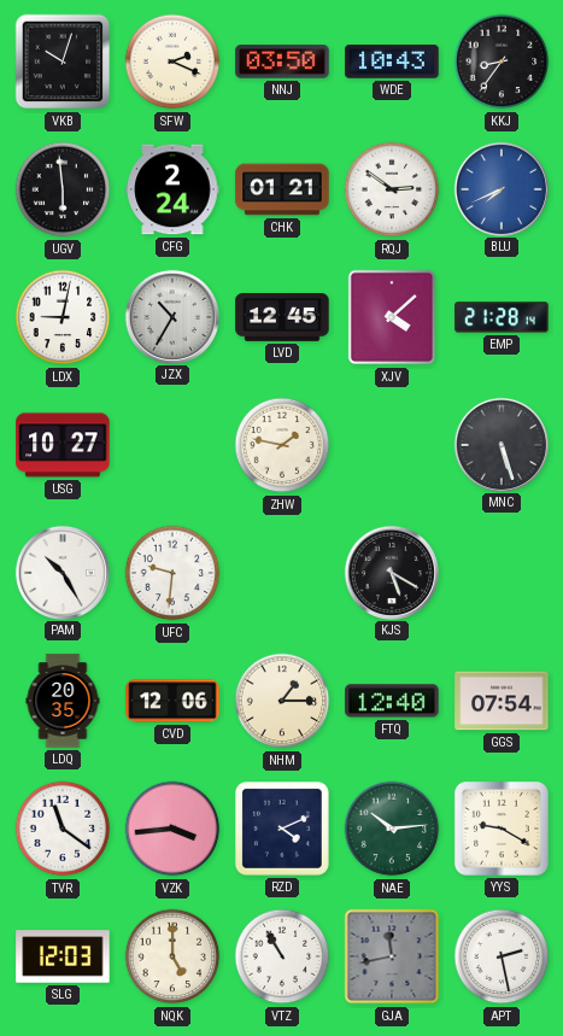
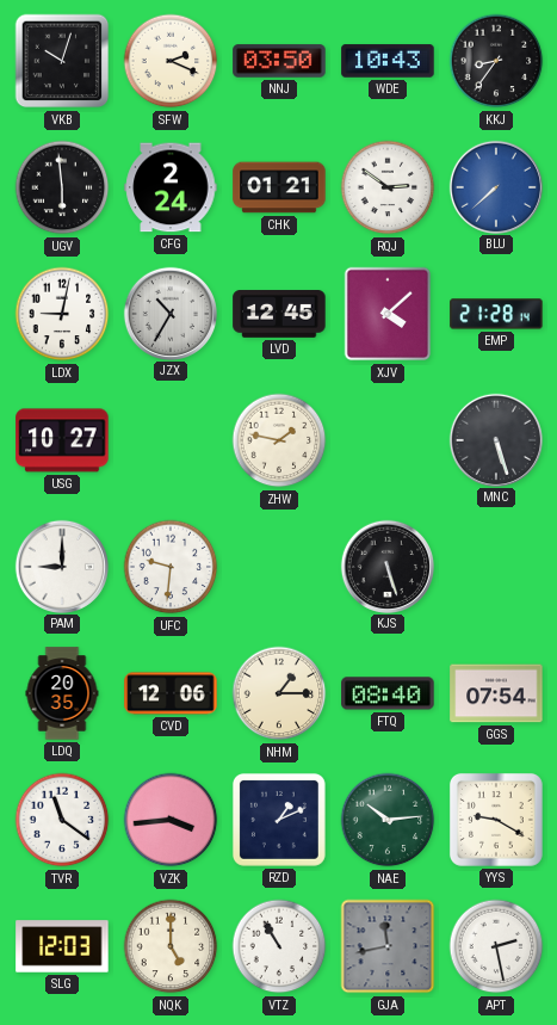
BLU: 7:41 -> 7:38
PAM: 10:25 -> 9:00
KJS: 5:20 -> 5:27
FTQ: 12:40 -> 08:40
RZD: 4:11 -> 1:11
